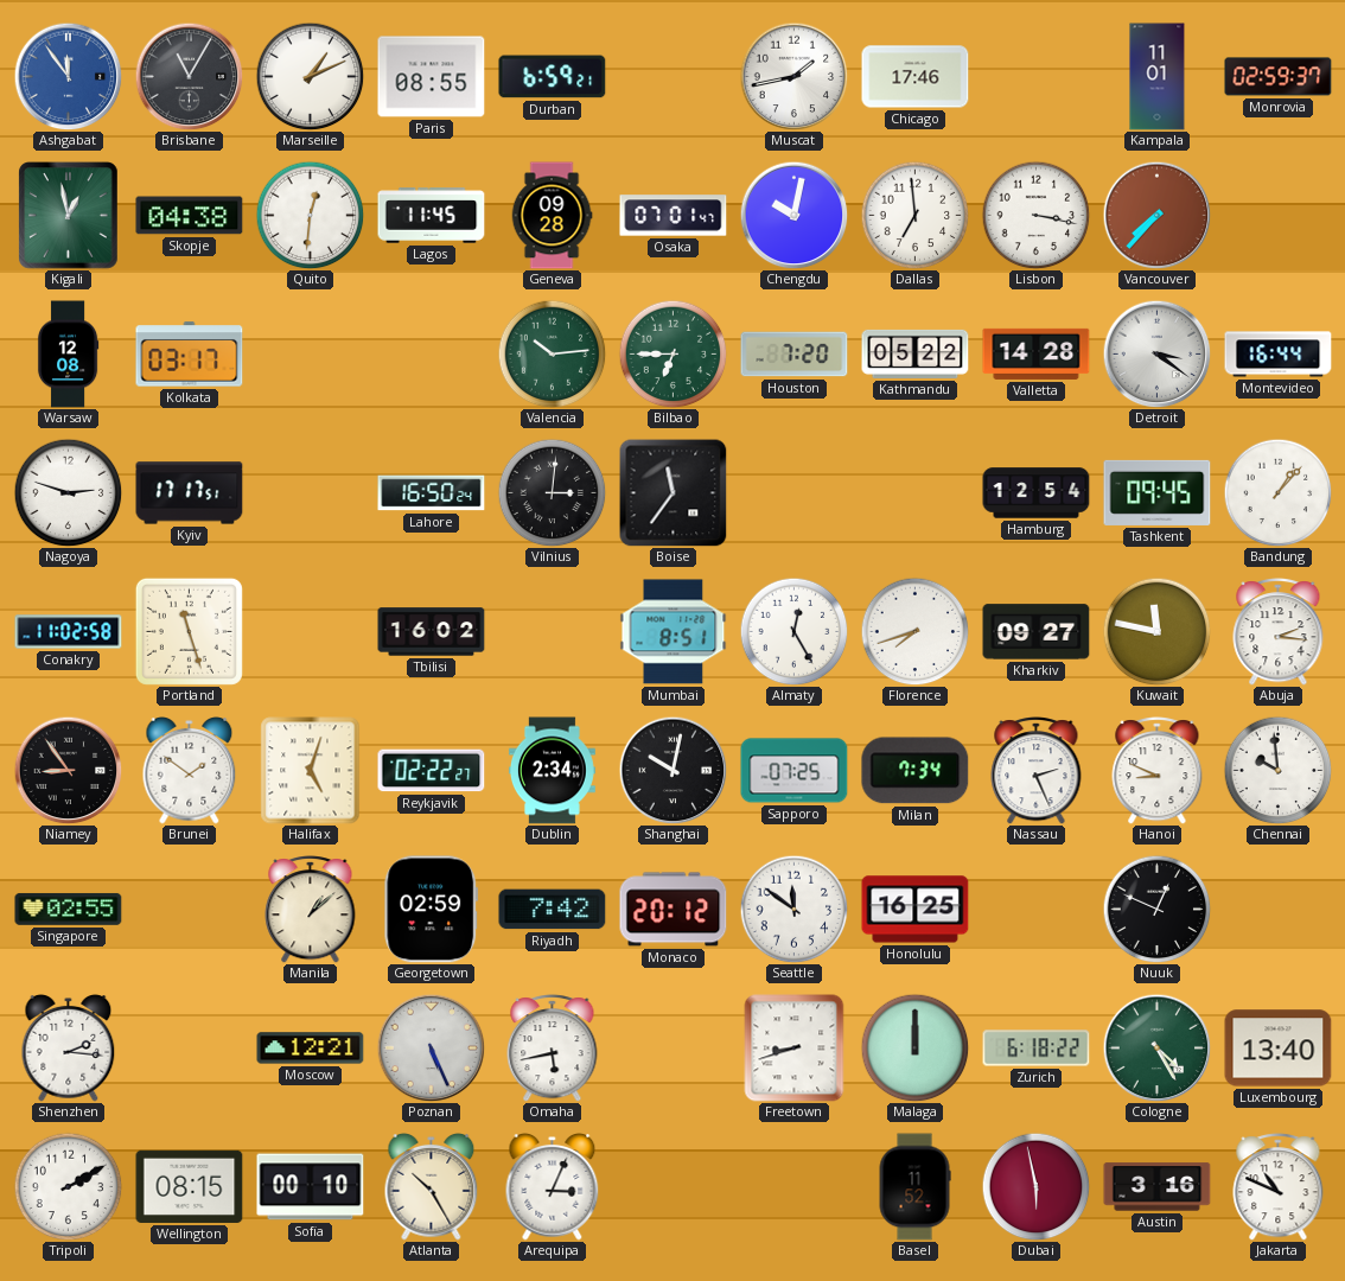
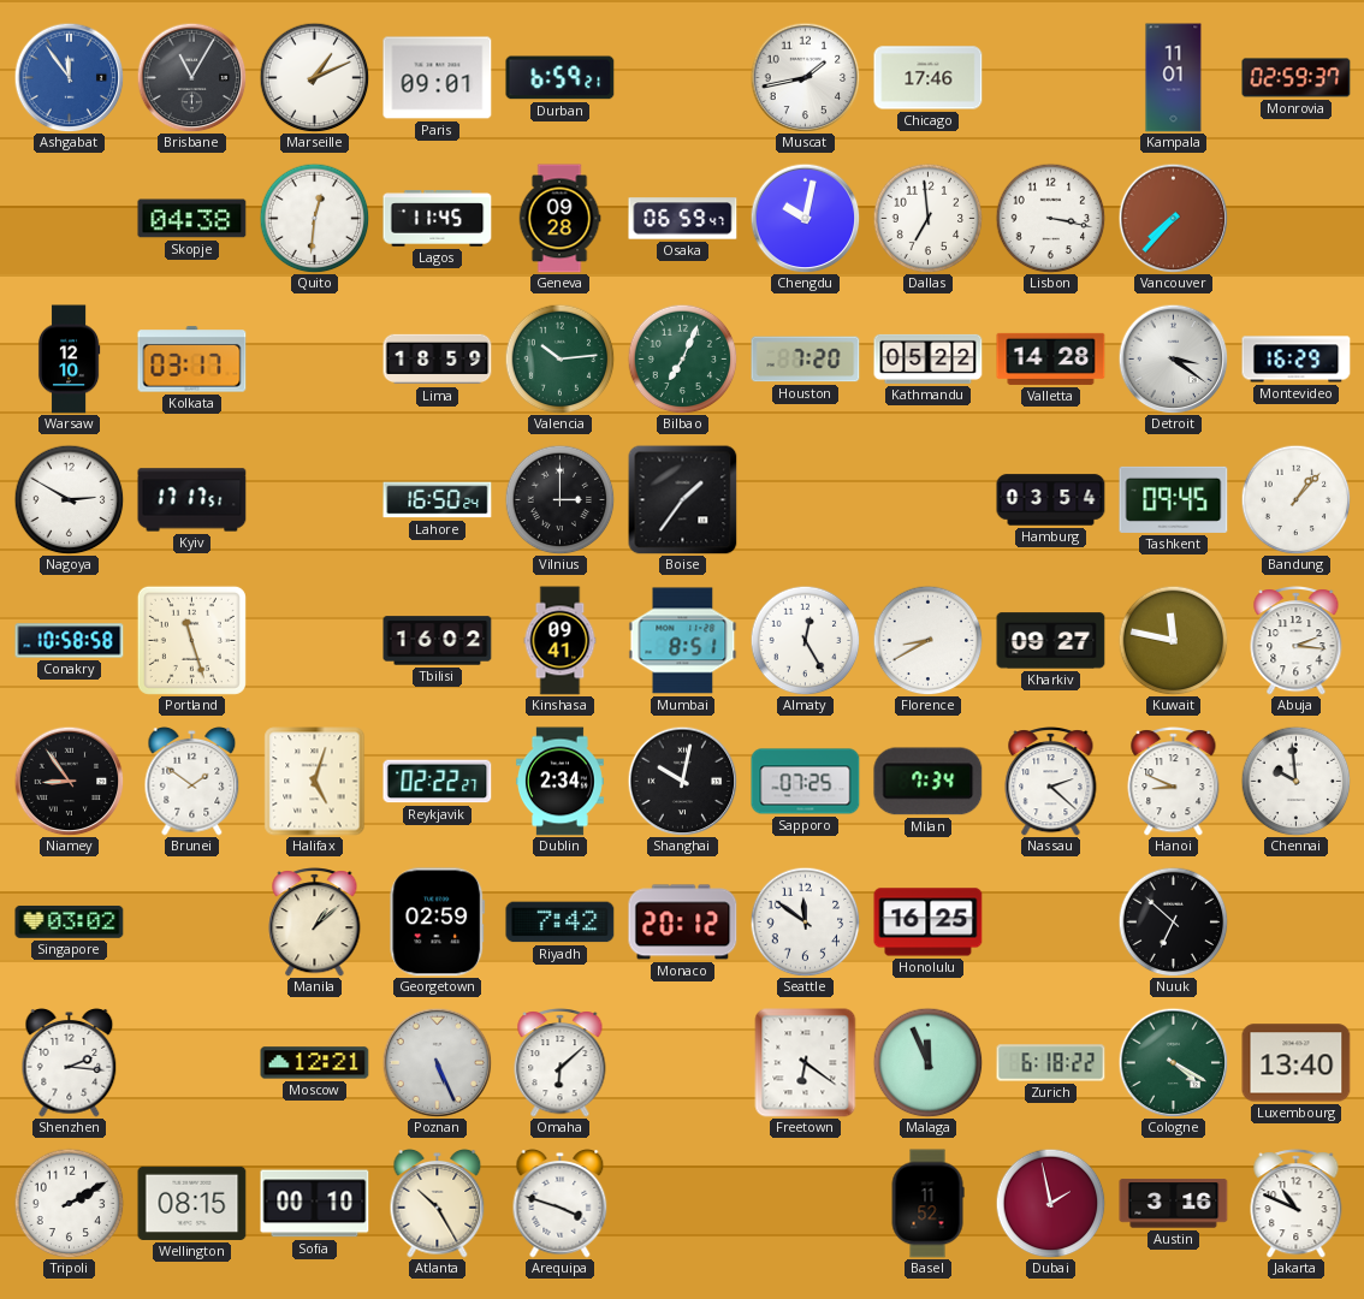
Paris: 08:55 -> 09:01
Kigali: 12:58 -> none
Osaka: 07:01 -> 06:59
Warsaw: 12:08 -> 12:10
Lima: none -> 18:59
Bilbao: 6:45 -> 7:04
Montevideo: 16:44 -> 16:29
Nagoya: 2:48 -> 2:50
Vilnius: 3:01 -> 3:00
Boise: 11:36 -> 1:36
Hamburg: 12:54 -> 03:54
Conakry: 11:02 -> 10:58
Kinshasa: none -> 09:41
Florence: 7:42 -> 8:40
Nassau: 2:26 -> 2:22
Singapore: 02:55 -> 03:02
Nuuk: 12:49 -> 6:52
Omaha: 5:43 -> 6:08
Freetown: 8:42 -> 6:21
Malaga: 12:00 -> 11:56
Cologne: 4:25 -> 4:20
Arequipa: 3:04 -> 3:48
Dubai: 5:58 -> 1:58
